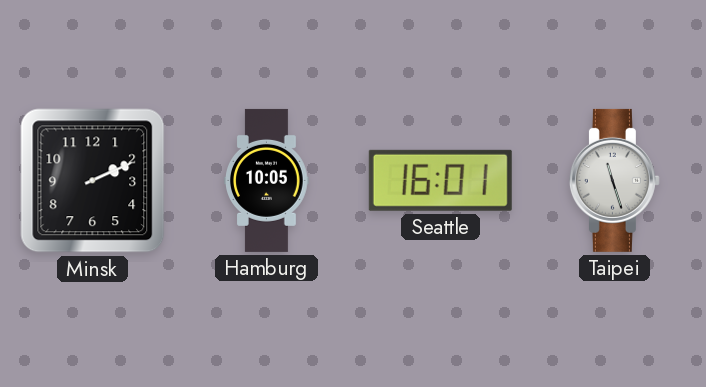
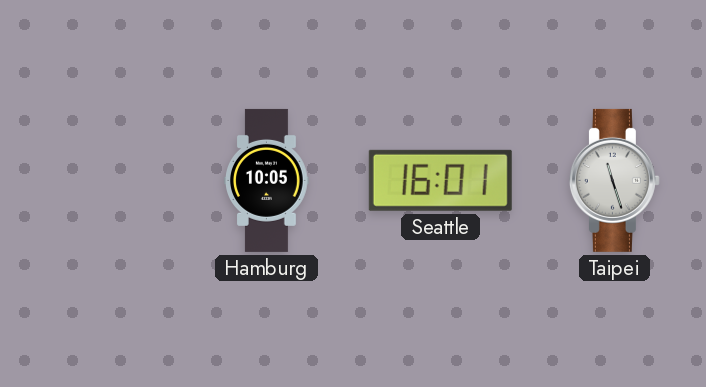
Minsk: 2:11 -> none
